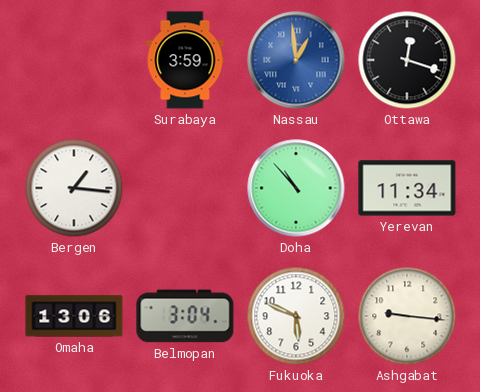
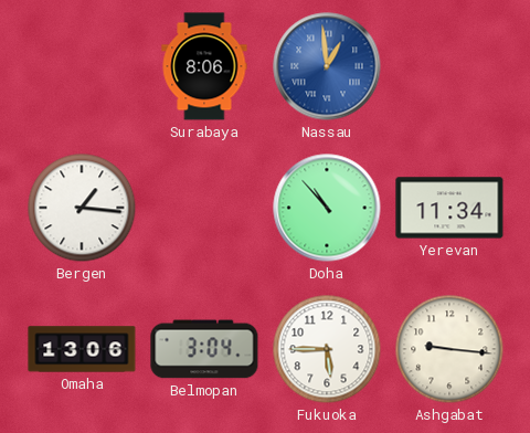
Surabaya: 3:59 -> 8:06
Ottawa: 12:18 -> none
Fukuoka: 5:49 -> 5:45
